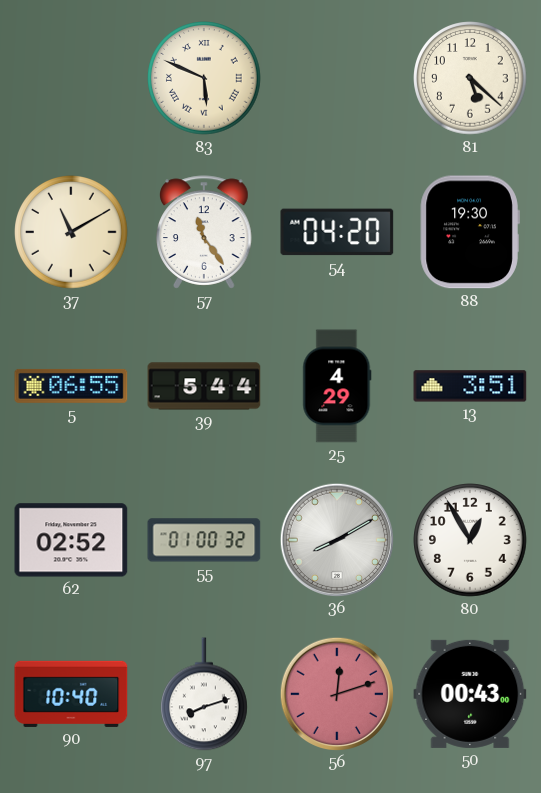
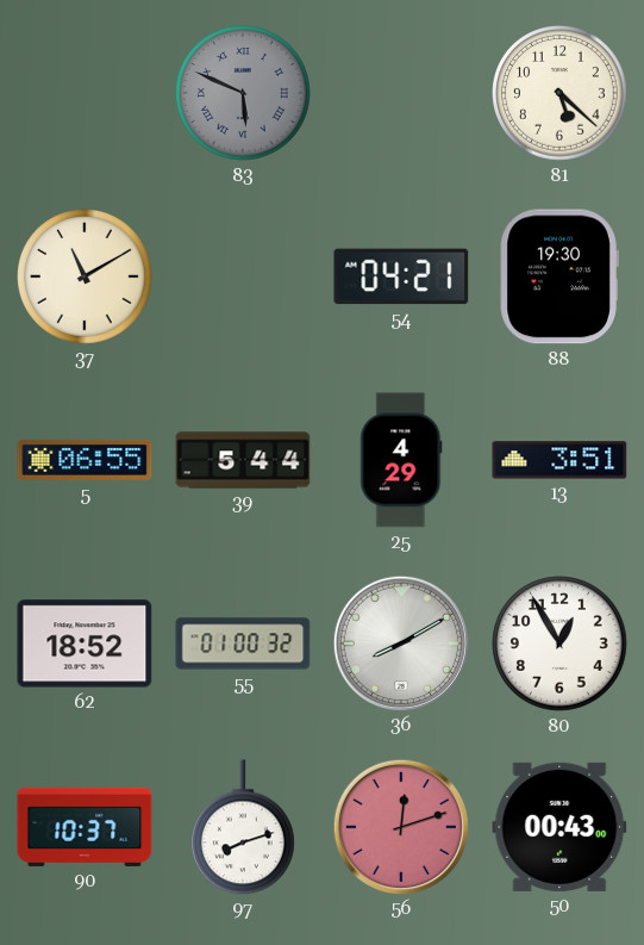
83 dial: cream -> grey
57: 11:24 -> none
54: 04:20 -> 04:21
62: 02:52 -> 18:52
90: 10:40 -> 10:37
